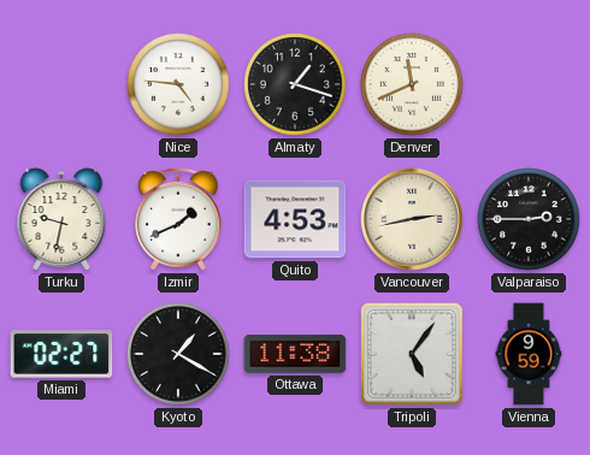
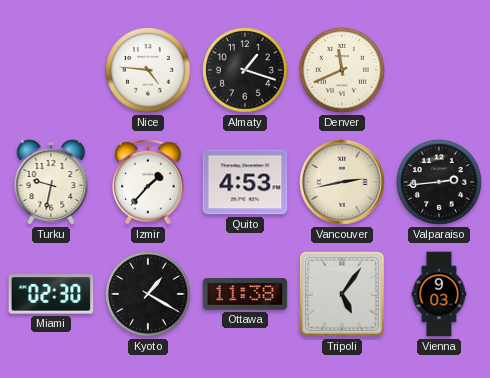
Izmir: 1:41 -> 1:37
Valparaiso: 2:45 -> 2:44
Miami: 02:27 -> 02:30
Vienna: 9:59 -> 9:03
